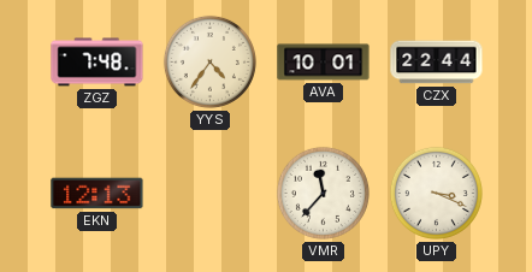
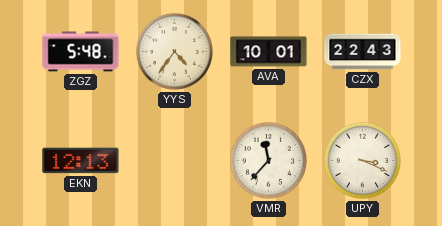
ZGZ: 7:48 -> 5:48
CZX: 22:44 -> 22:43
